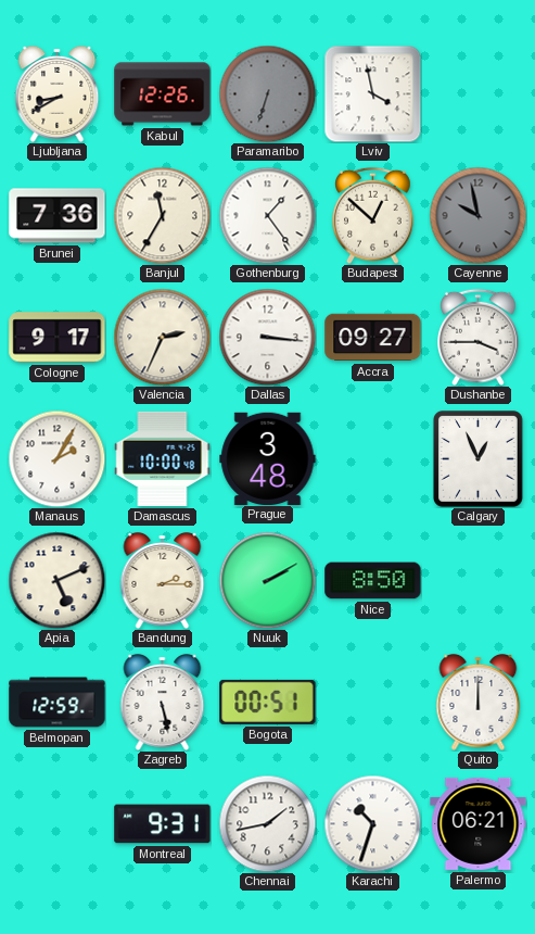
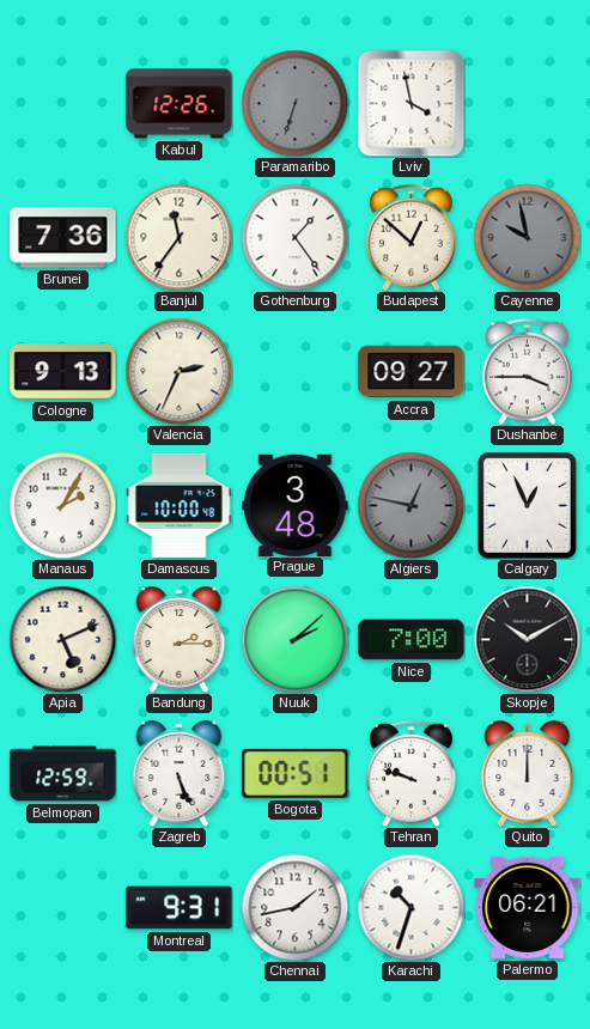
Ljubljana: 8:40 -> none
Banjul: 11:35 -> 11:36
Cologne: 9:17 -> 9:13
Dallas: 3:16 -> none
Algiers: none -> 12:47
Nuuk: 2:10 -> 2:08
Nice: 8:50 -> 7:00
Skopje: none -> 10:10
Zagreb: 5:28 -> 5:26
Tehran: none -> 9:48
